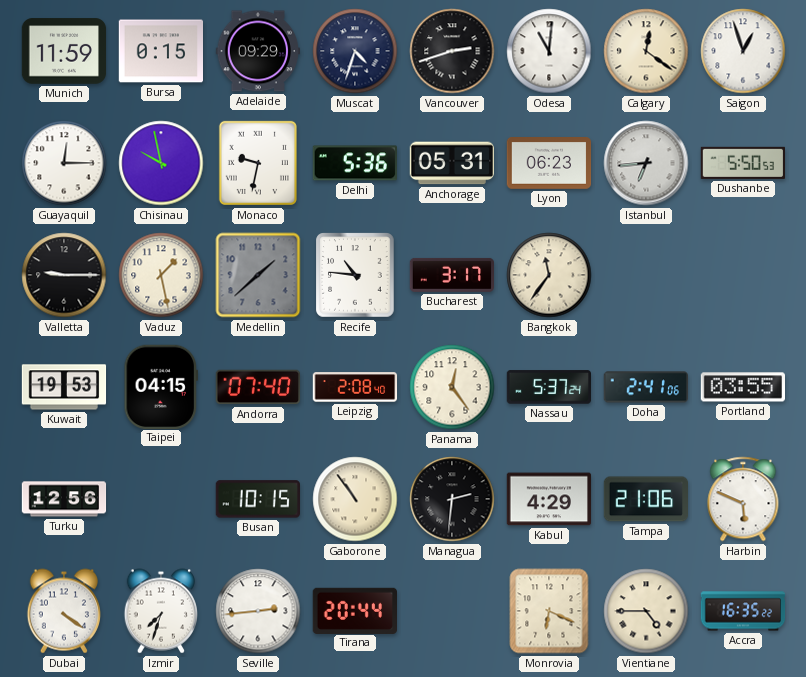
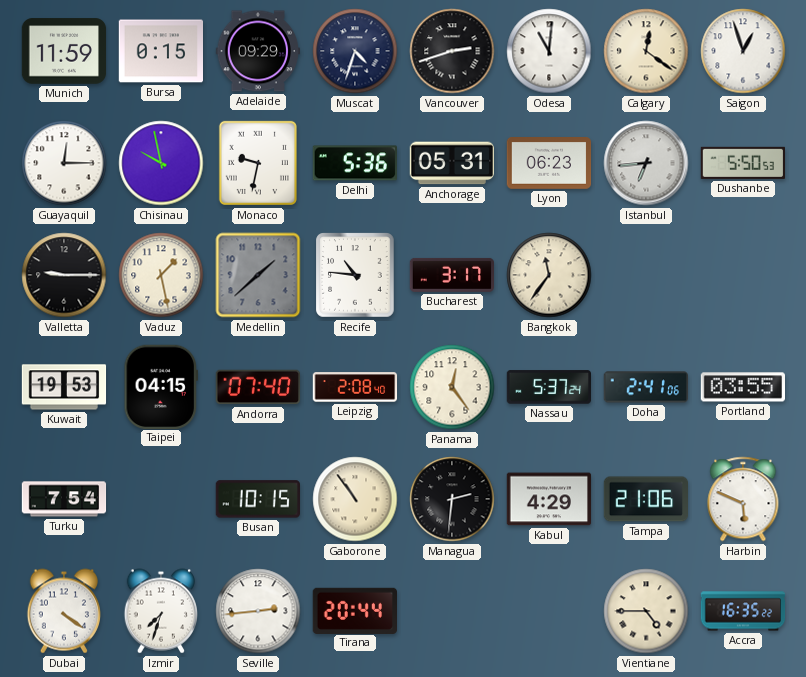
Turku: 12:56 -> 7:54
Monrovia: 6:19 -> none
